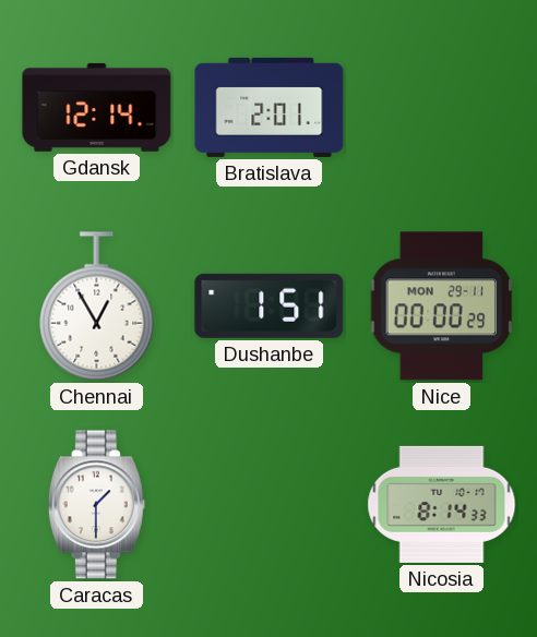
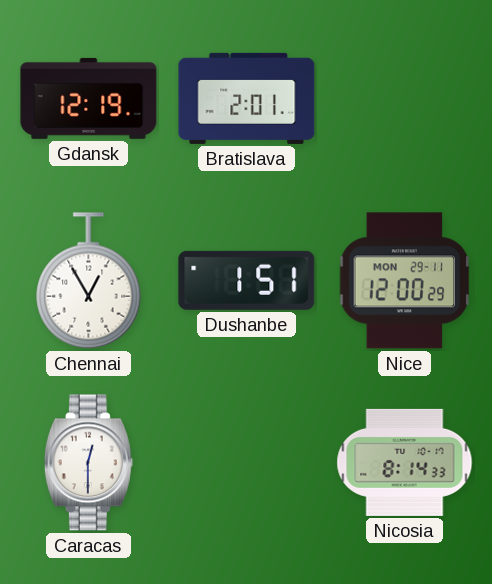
Gdansk: 12:14 -> 12:19
Nice: 00:00 -> 12:00
Caracas: 1:30 -> 12:30
